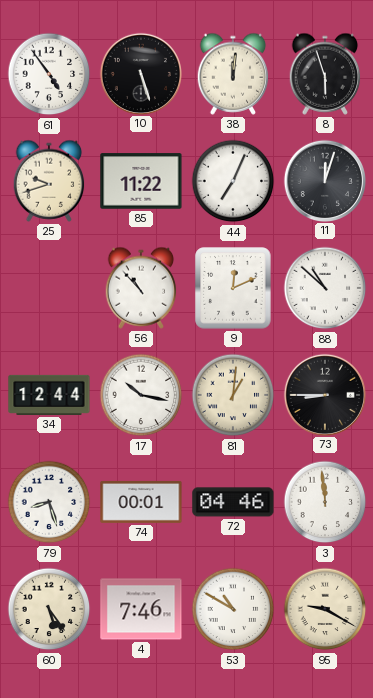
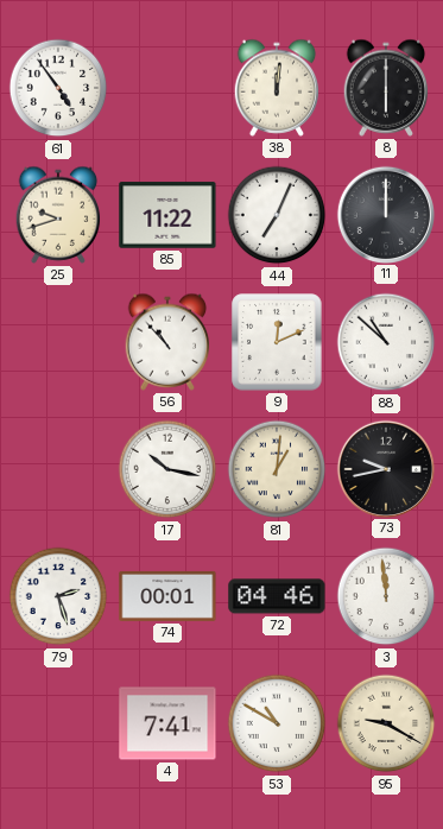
10: 5:27 -> none
8: 5:57 -> 6:00
11: 12:03 -> 12:00
34: 12:44 -> none
73: 8:45 -> 9:43
79: 8:27 -> 2:27
60: 5:24 -> none
4: 7:46 -> 7:41
